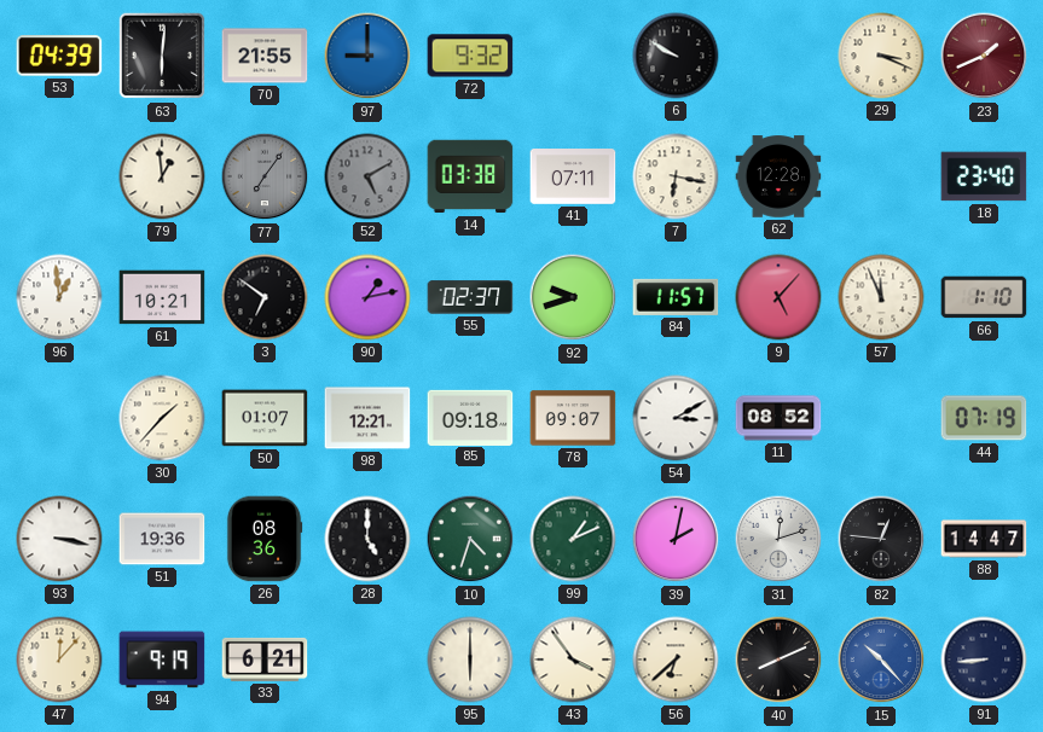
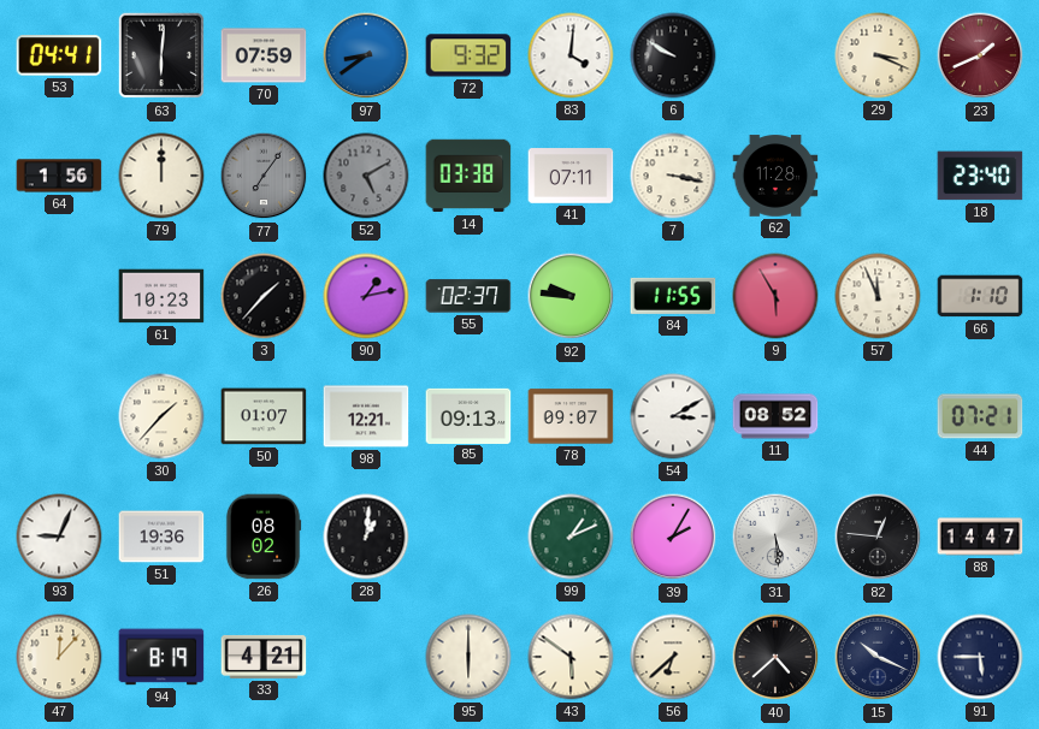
53: 04:39 -> 04:41
70: 21:55 -> 07:59
97: 9:00 -> 8:39
83: none -> 4:01
64: none -> 1:56
79: 12:59 -> 12:00
7: 6:17 -> 3:17
62: 12:28 -> 11:28
96: 12:59 -> none
61: 10:21 -> 10:23
3: 6:51 -> 1:37
92: 9:42 -> 9:46
84: 11:57 -> 11:55
9: 5:07 -> 5:55
85: 09:18 -> 09:13
44: 07:19 -> 07:21
93: 3:17 -> 9:04
26: 08:36 -> 08:02
28: 5:00 -> 1:01
10: 4:33 -> none
39: 2:02 -> 2:05
31: 12:12 -> 5:29
94: 9:19 -> 8:19
33: 6:21 -> 4:21
43: 3:54 -> 5:51
40: 8:11 -> 4:38
15: 10:23 -> 10:19
15 dial: blue -> navy
91: 8:44 -> 5:45
